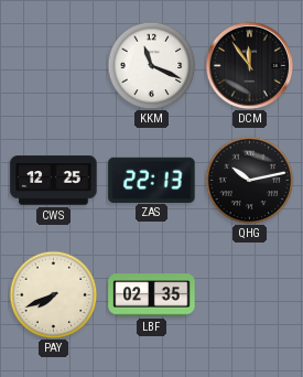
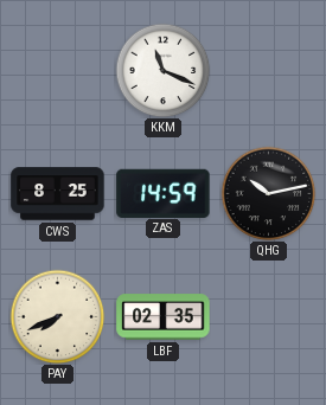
DCM: 11:54 -> none
CWS: 12:25 -> 8:25
ZAS: 22:13 -> 14:59
